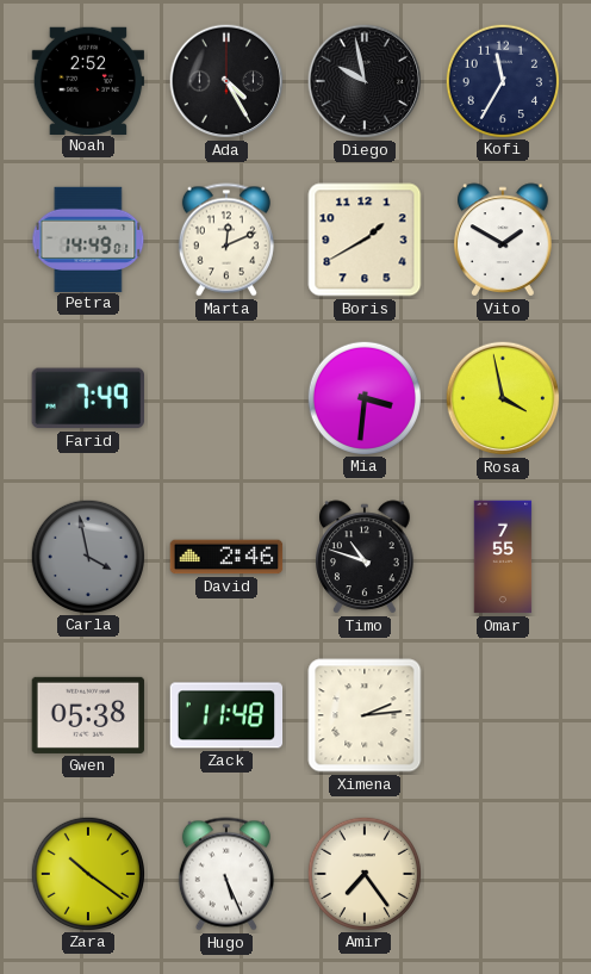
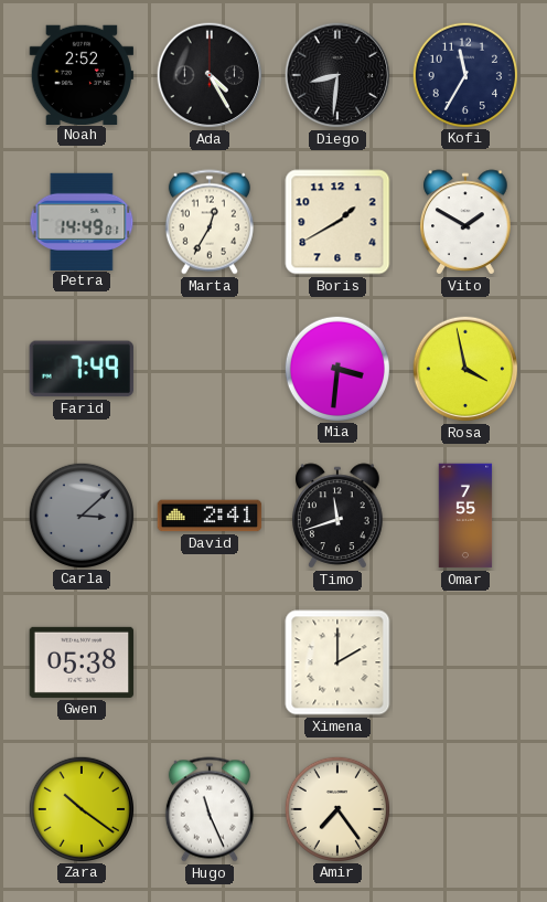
Diego: 9:58 -> 8:31
Marta: 12:11 -> 12:35
Carla: 3:58 -> 3:08
David: 2:46 -> 2:41
Timo: 10:48 -> 11:42
Zack: 11:48 -> none
Ximena: 2:14 -> 2:00
Hugo: 5:26 -> 11:26
